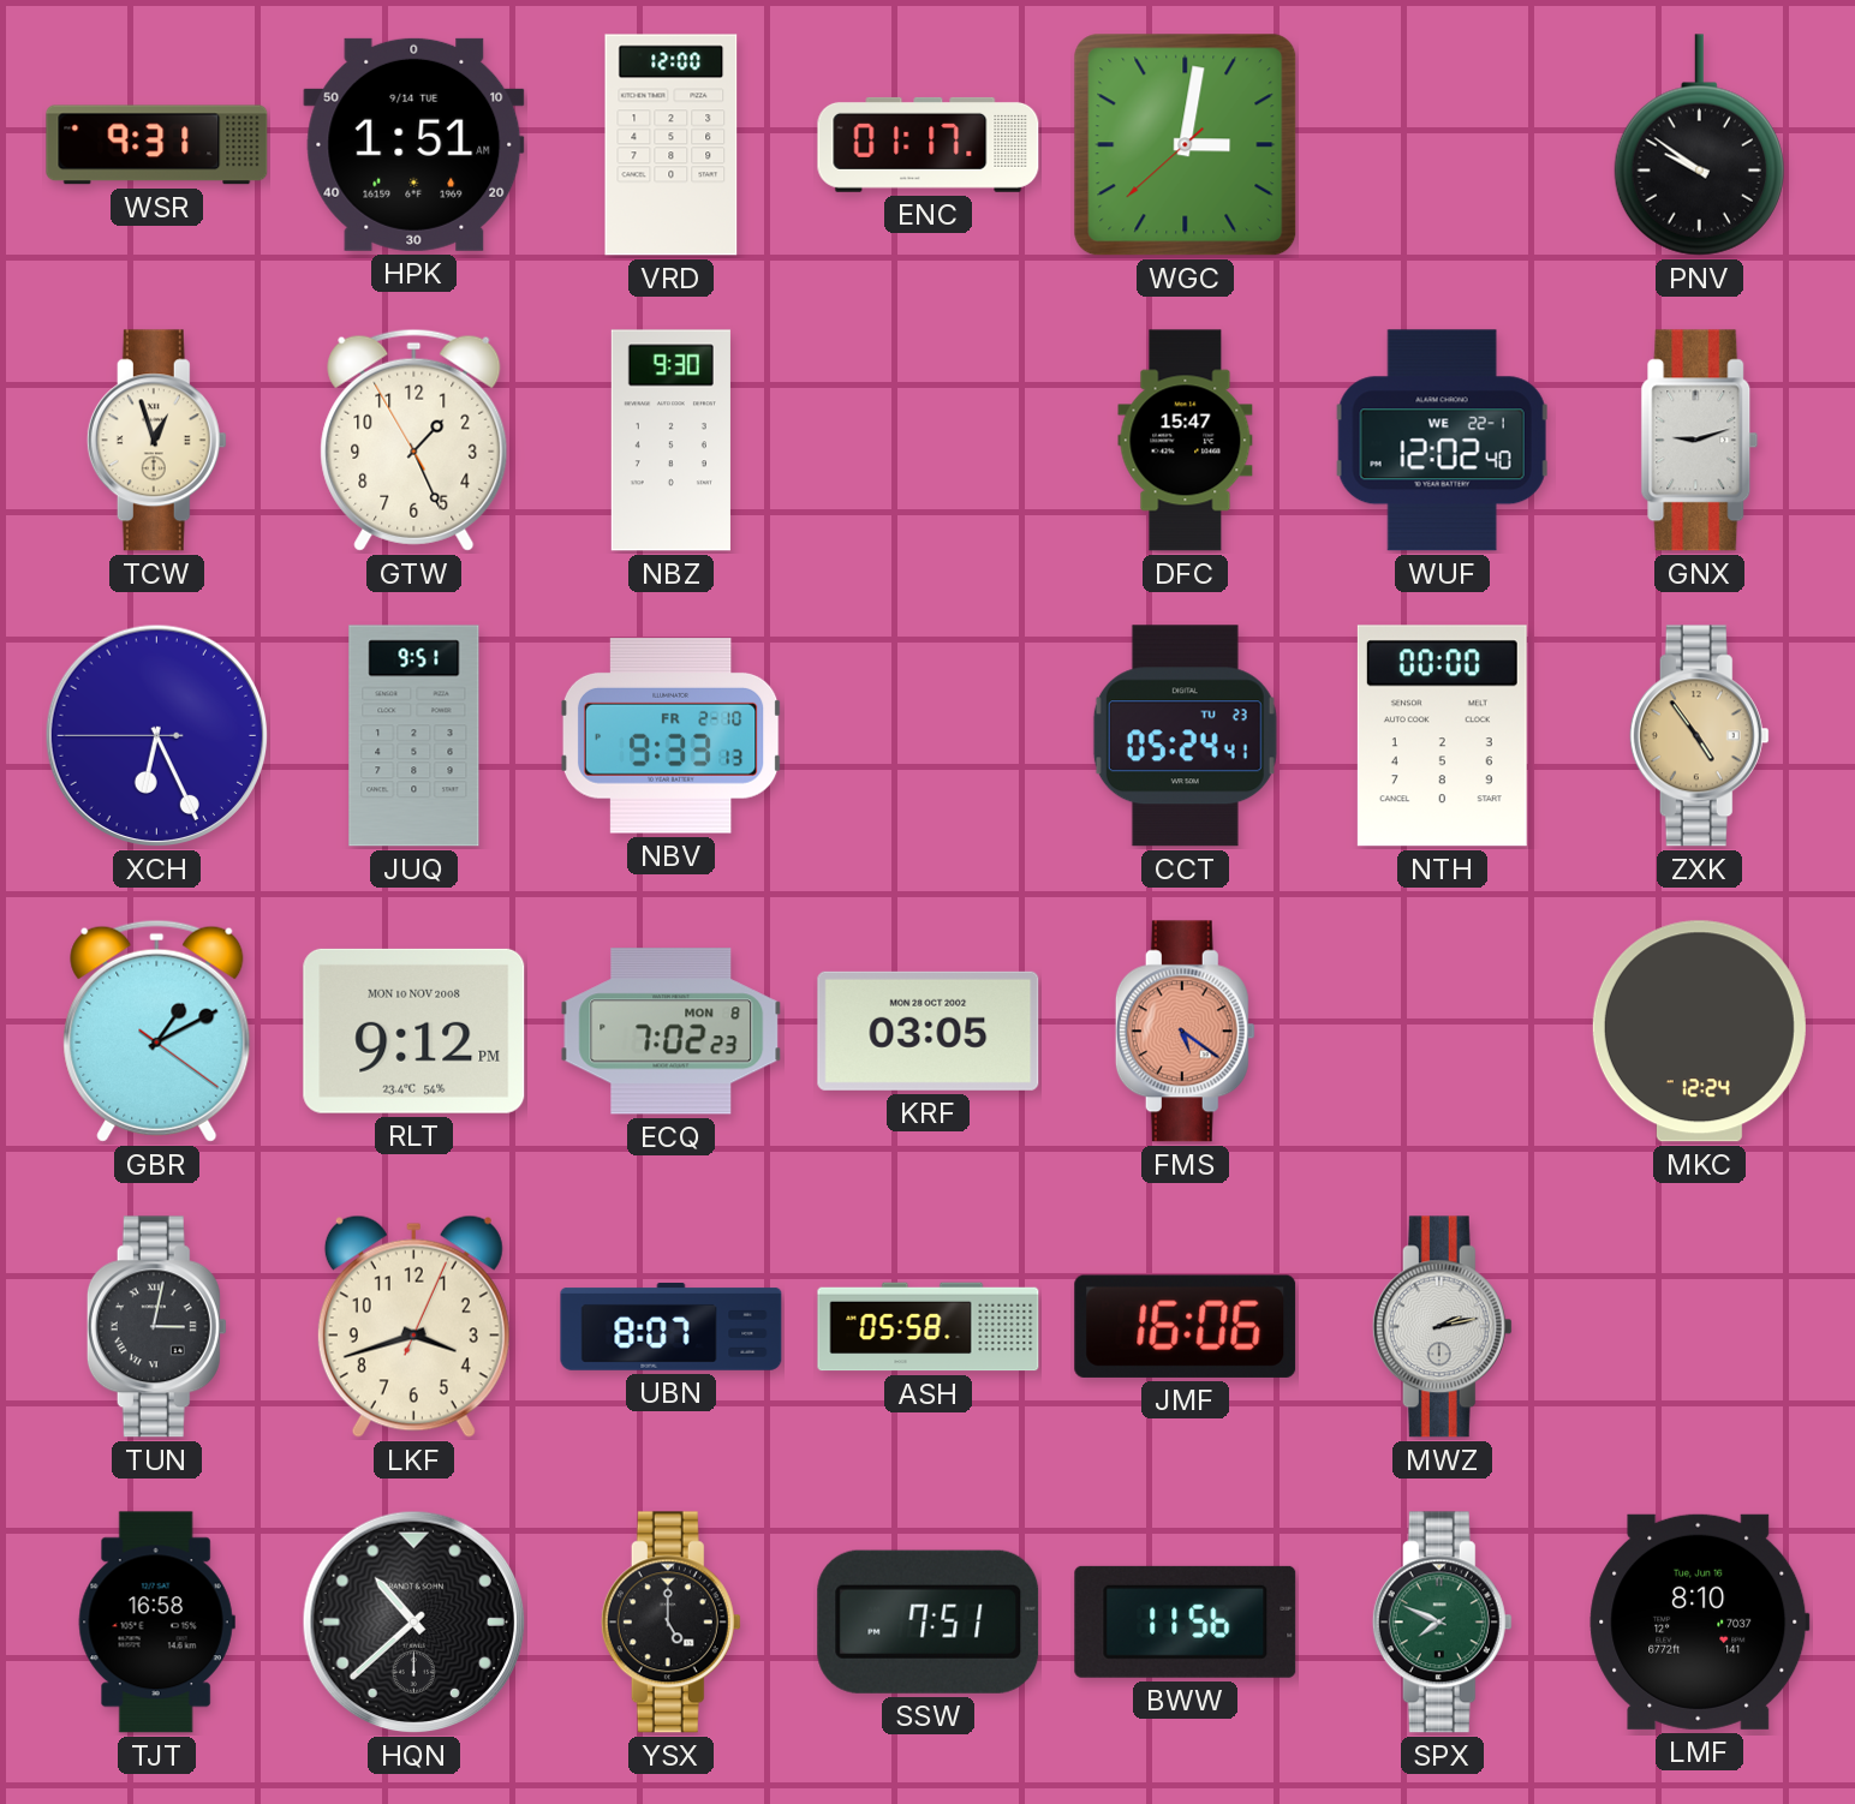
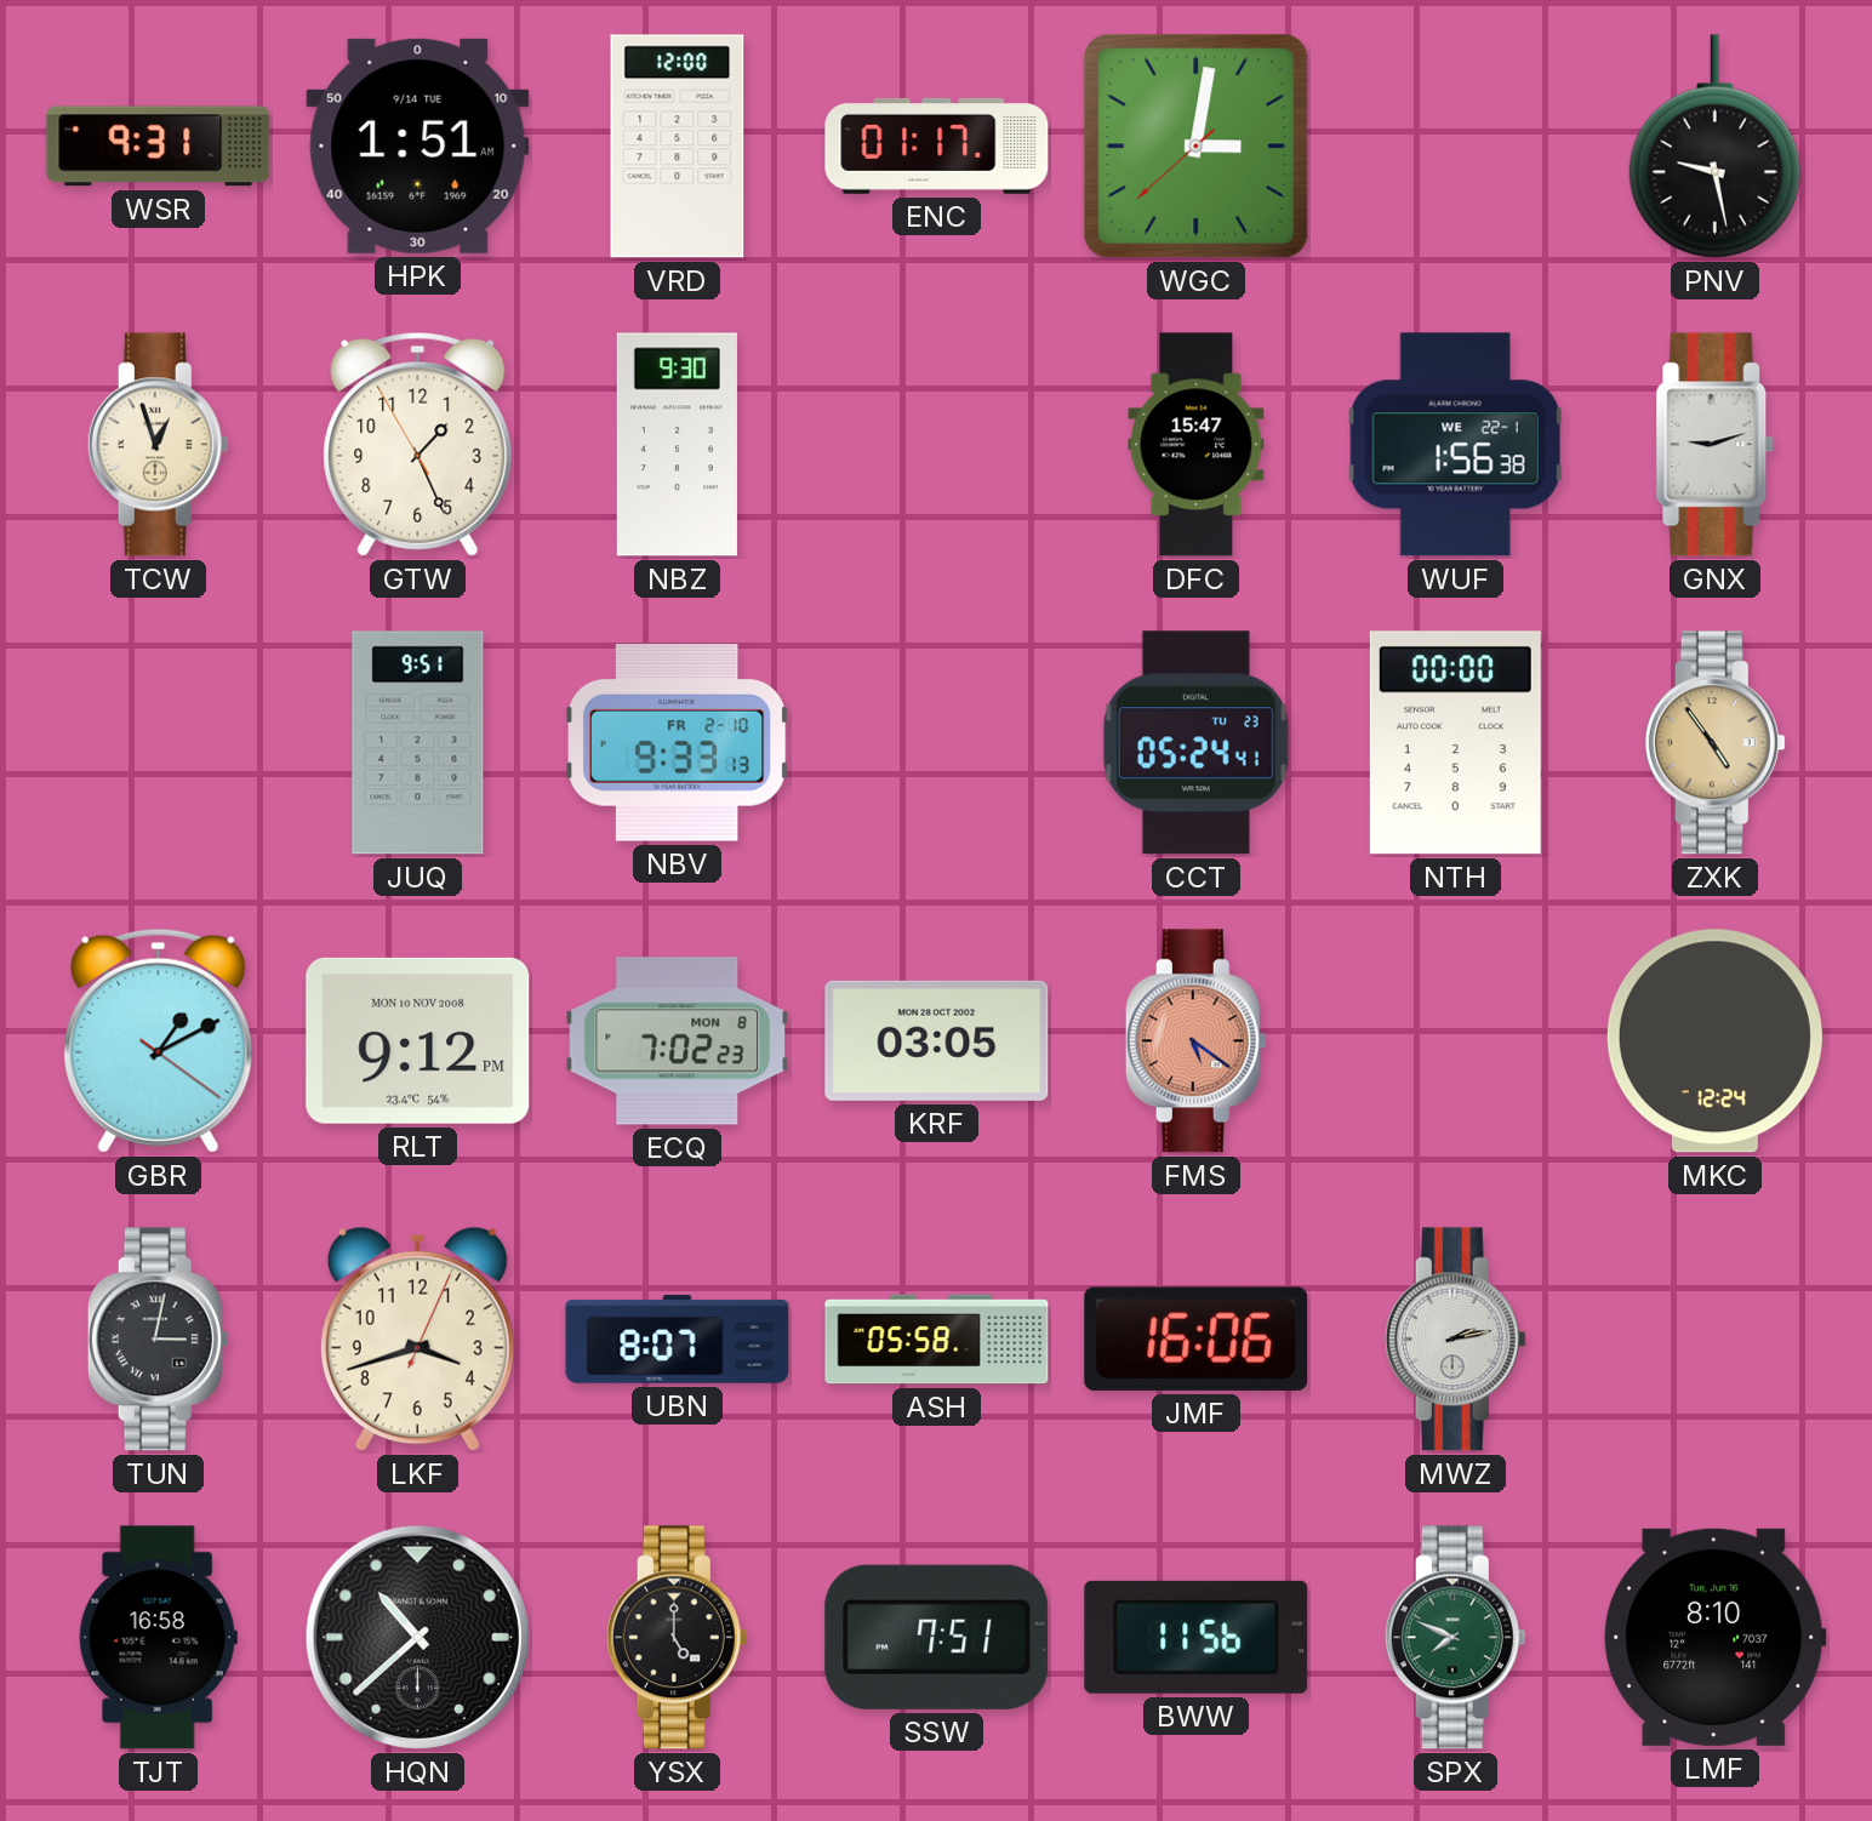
PNV: 9:51 -> 9:28
WUF: 12:02 -> 1:56
XCH: 6:25 -> none
